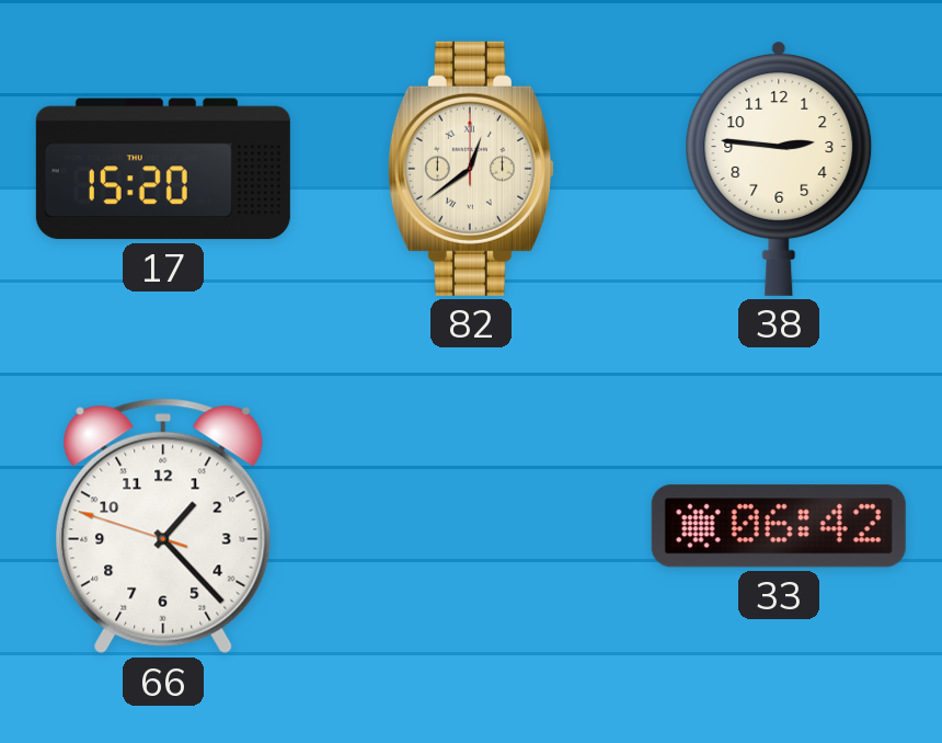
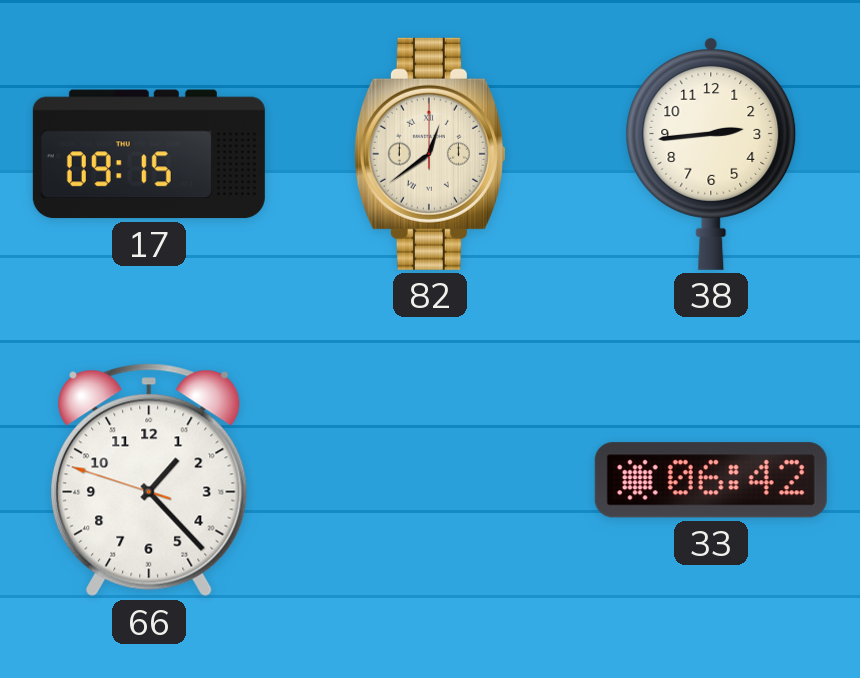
17: 15:20 -> 09:15
38: 2:46 -> 2:44
